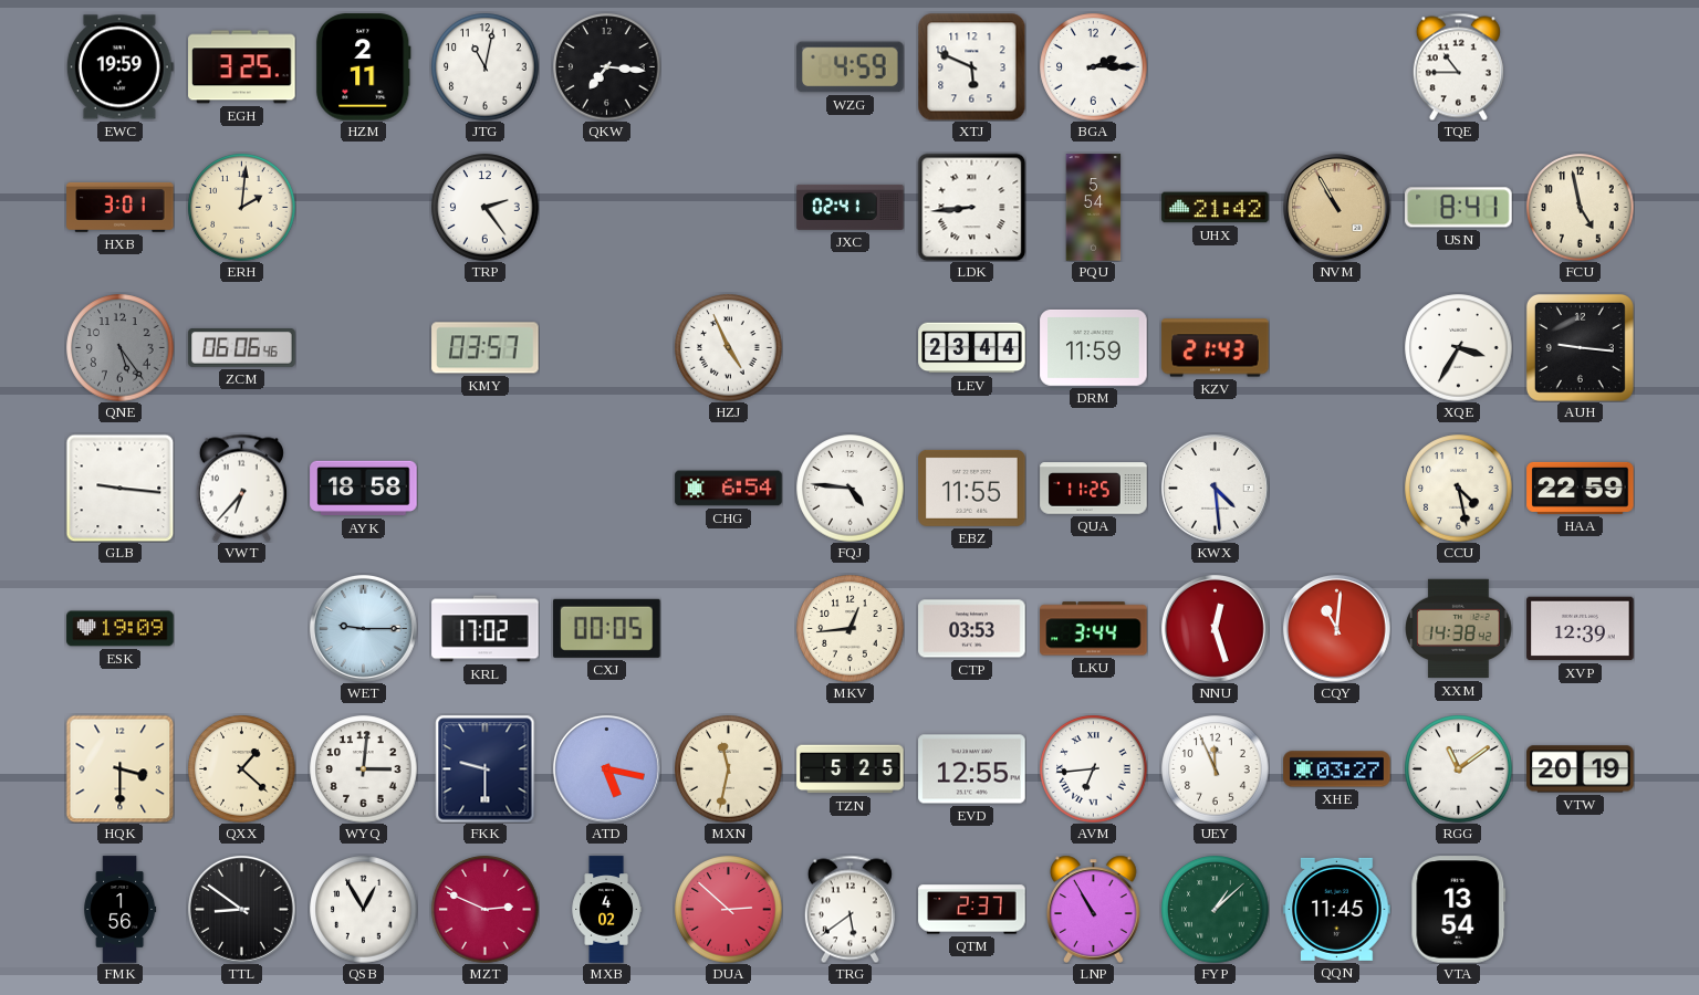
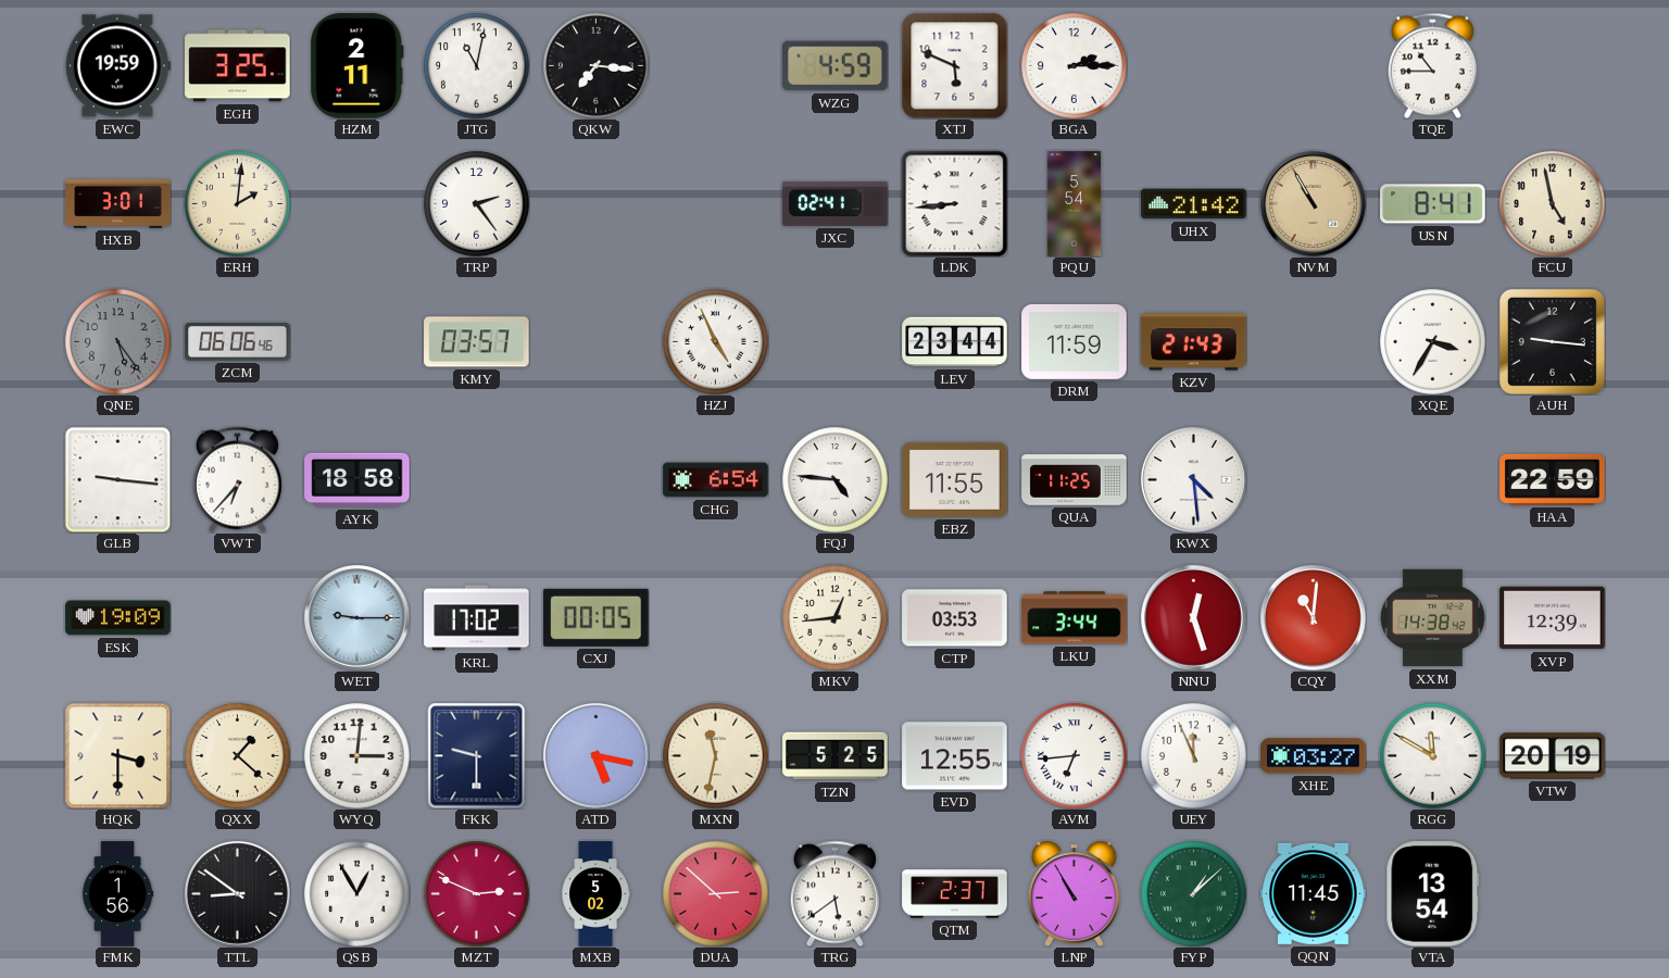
CCU: 4:28 -> none
RGG: 11:09 -> 11:50
MXB: 4:02 -> 5:02
